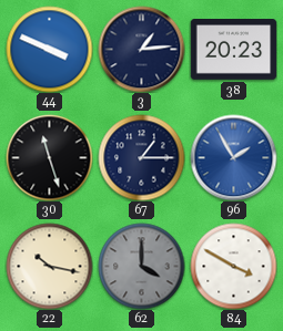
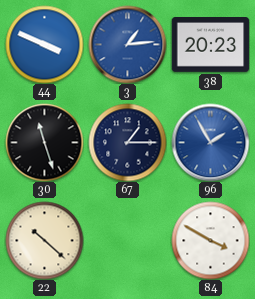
3 dial: navy -> blue
22: 10:17 -> 10:22
62: 4:00 -> none
